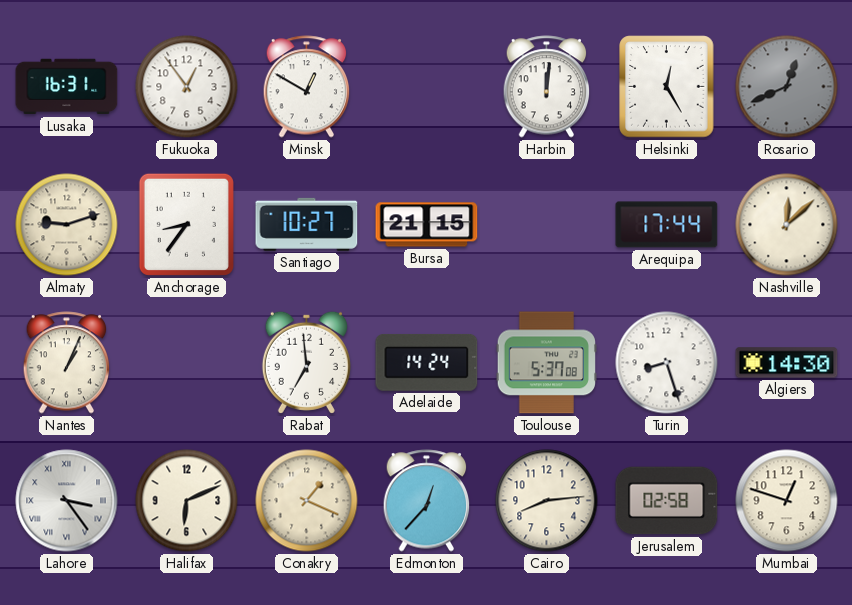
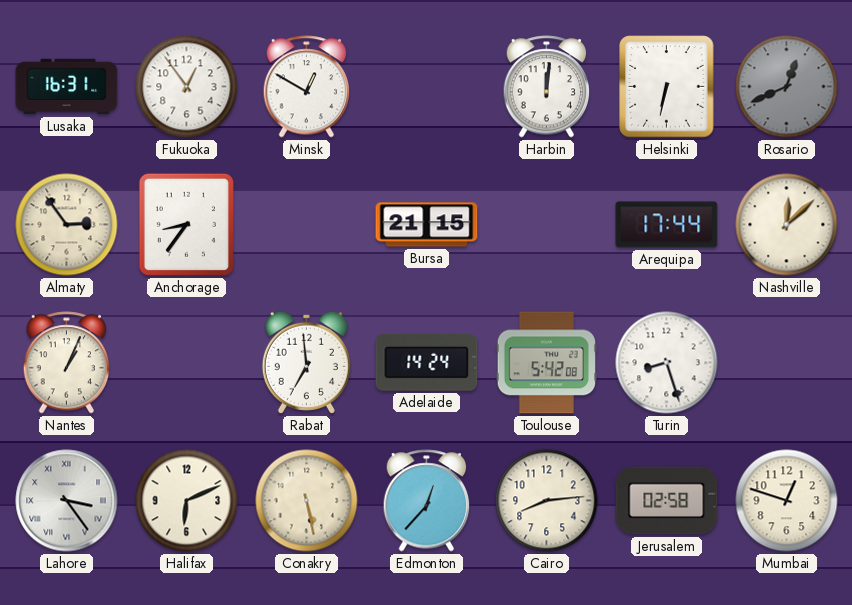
Helsinki: 12:25 -> 6:32
Almaty: 9:12 -> 2:54
Santiago: 10:27 -> none
Toulouse: 5:37 -> 5:42
Algiers: 14:30 -> none
Conakry: 1:19 -> 5:28
